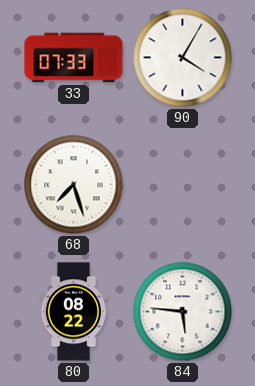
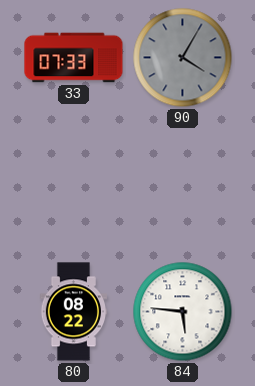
90 dial: white -> grey
68: 7:27 -> none
